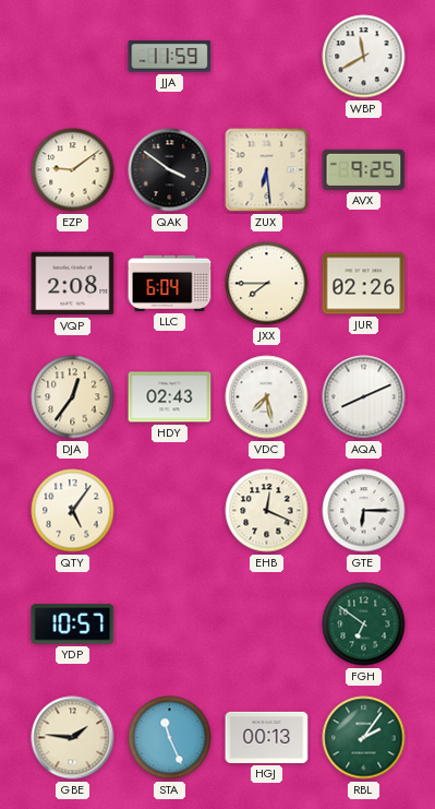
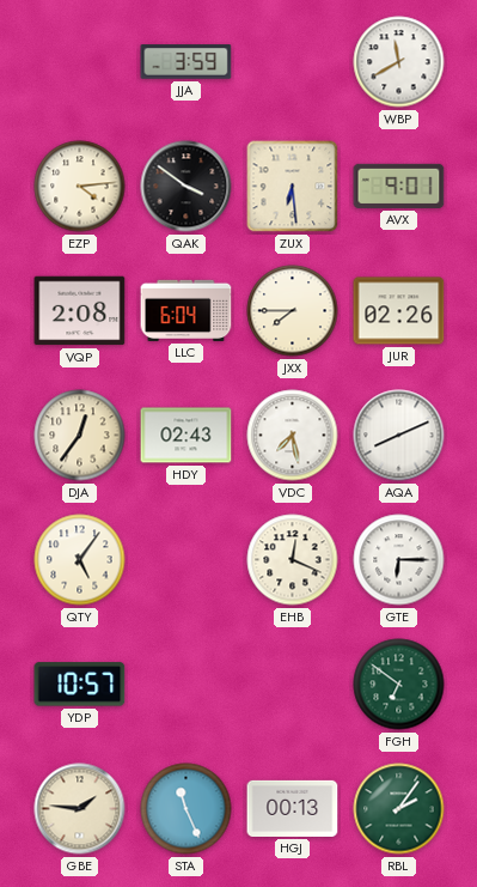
JJA: 11:59 -> 3:59
EZP: 9:09 -> 4:14
AVX: 9:25 -> 9:01
